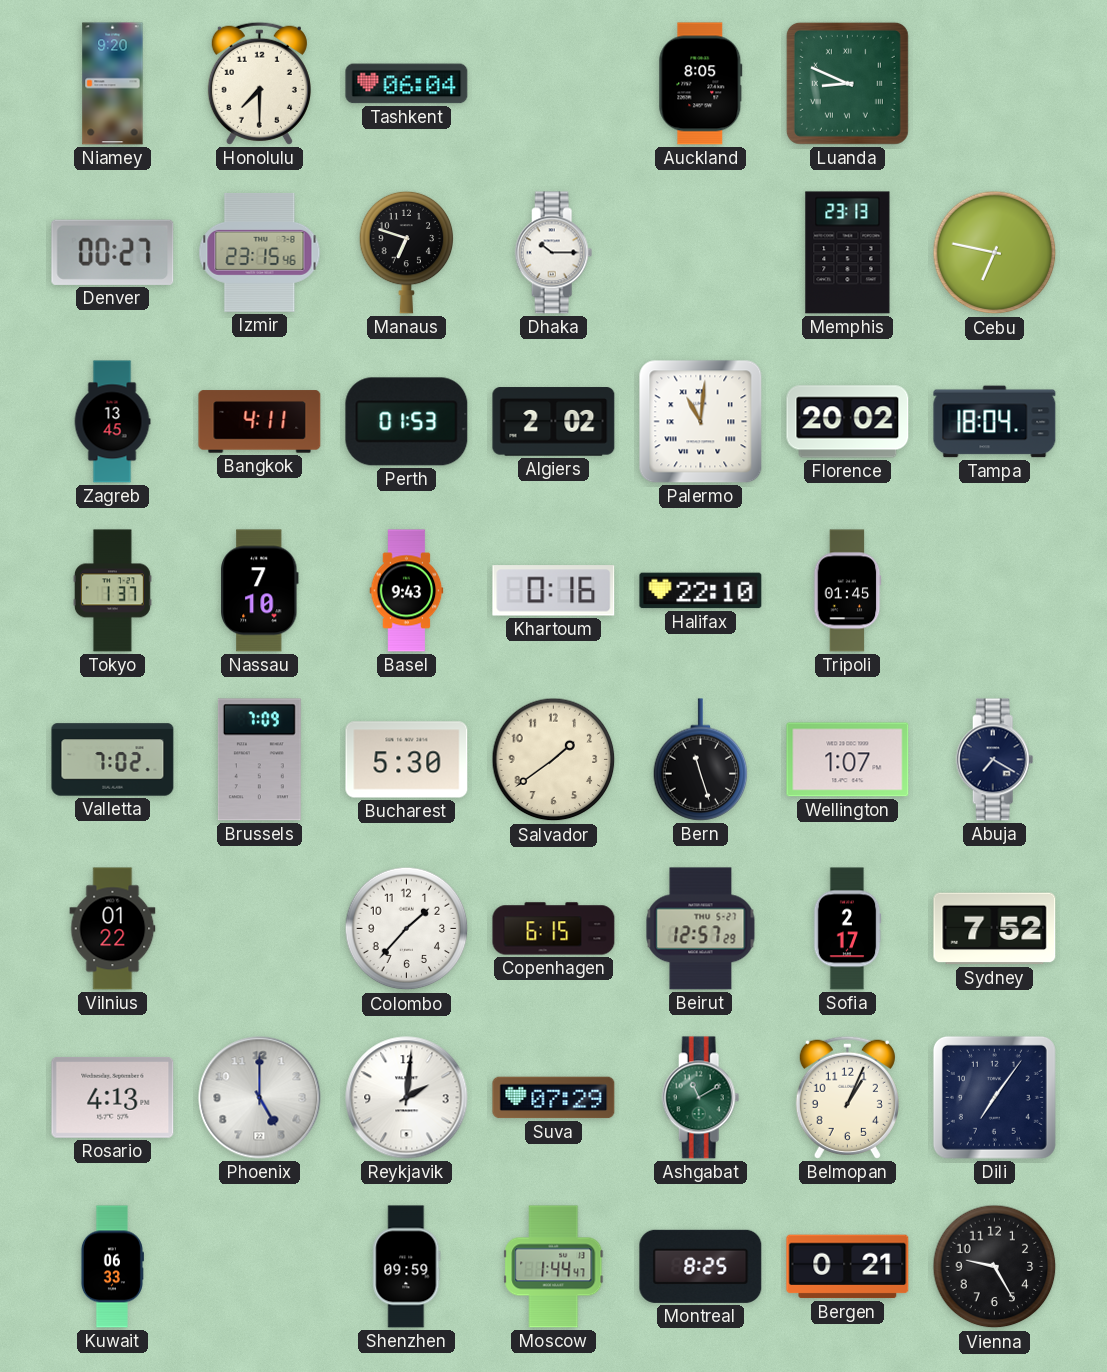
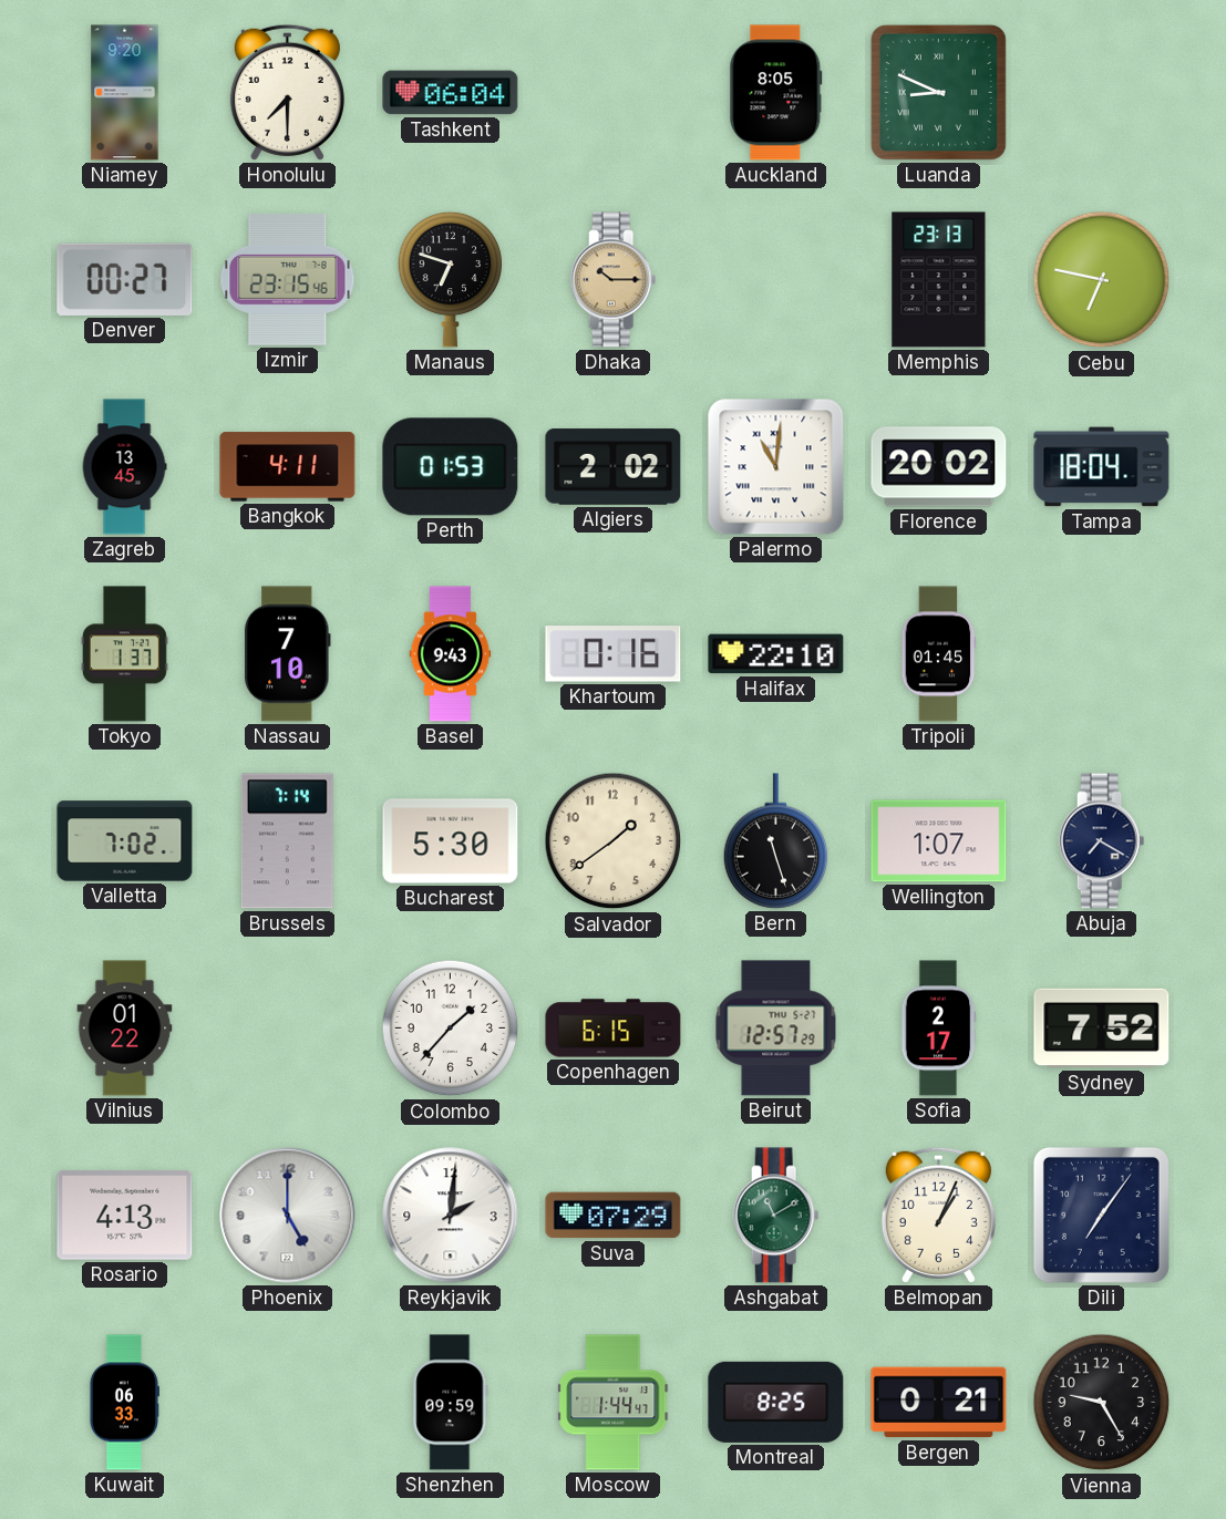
Dhaka dial: white -> champagne
Brussels: 7:09 -> 7:14
